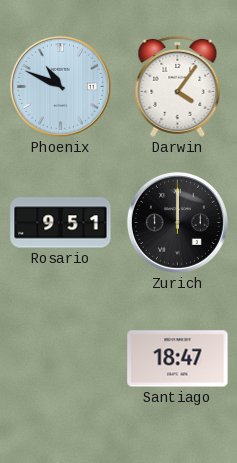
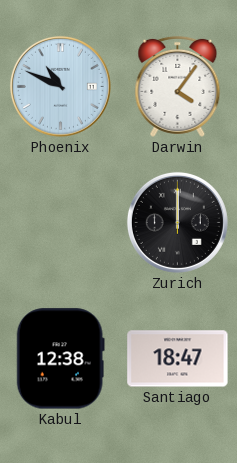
Rosario: 9:51 -> none
Kabul: none -> 12:38
